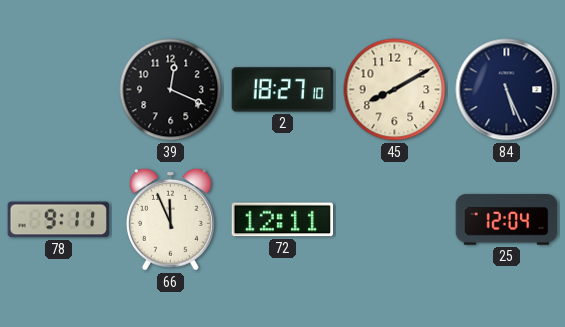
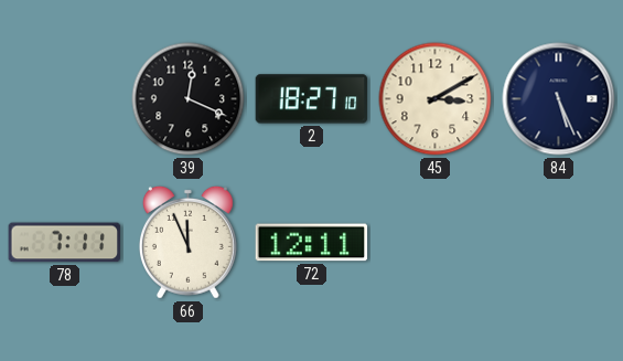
45: 8:10 -> 3:10
78: 9:11 -> 7:11
25: 12:04 -> none
